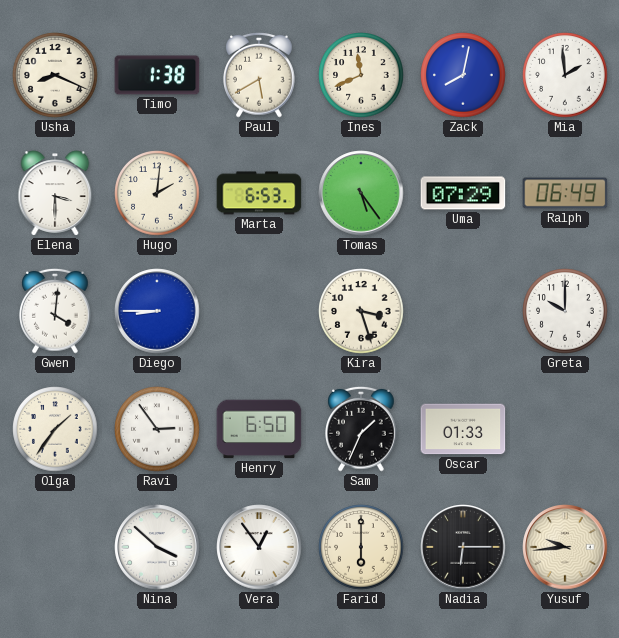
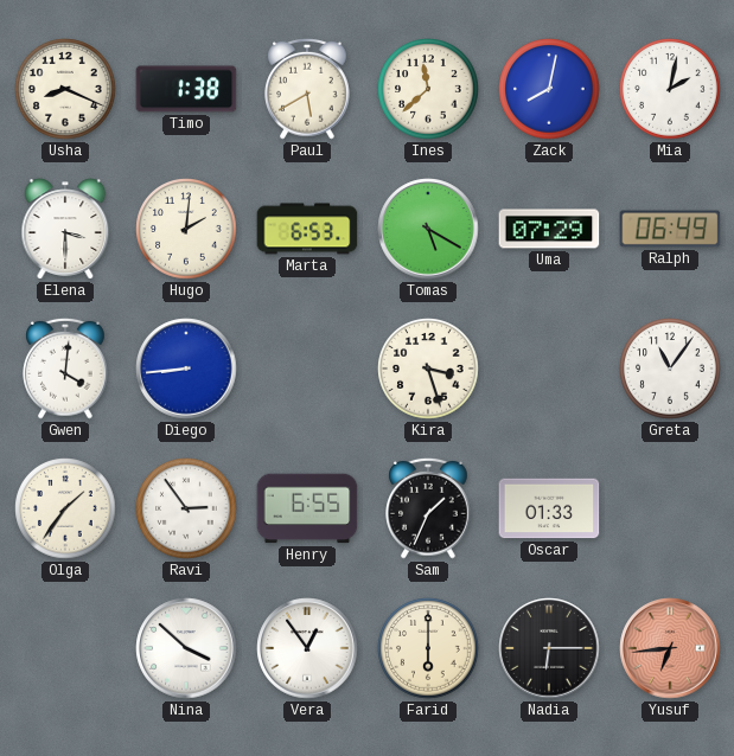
Ines: 11:41 -> 11:38
Mia: 1:59 -> 2:02
Tomas: 5:24 -> 5:20
Diego: 8:45 -> 8:44
Greta: 10:00 -> 11:06
Henry: 6:50 -> 6:55
Yusuf: 9:44 -> 6:44
Yusuf dial: cream -> salmon
